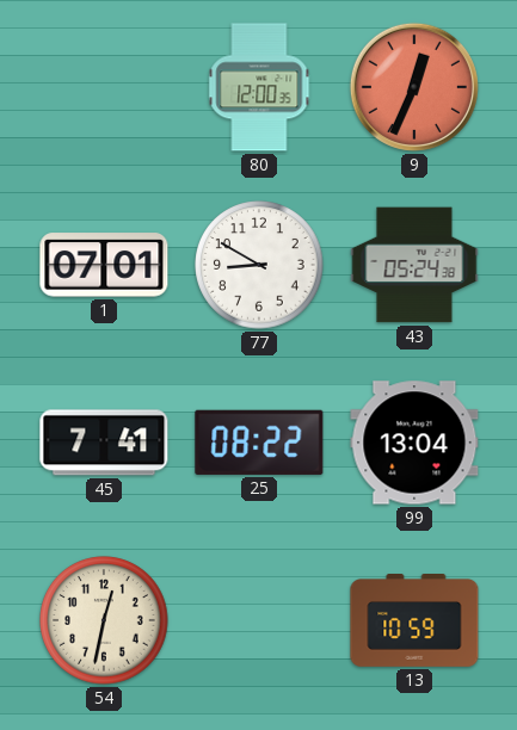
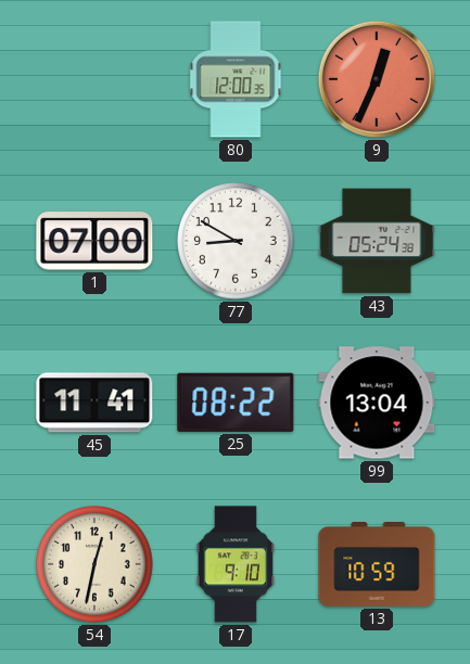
1: 07:01 -> 07:00
45: 7:41 -> 11:41
17: none -> 9:10
